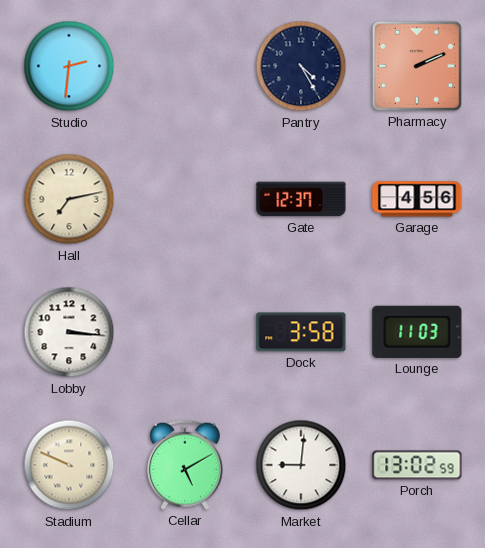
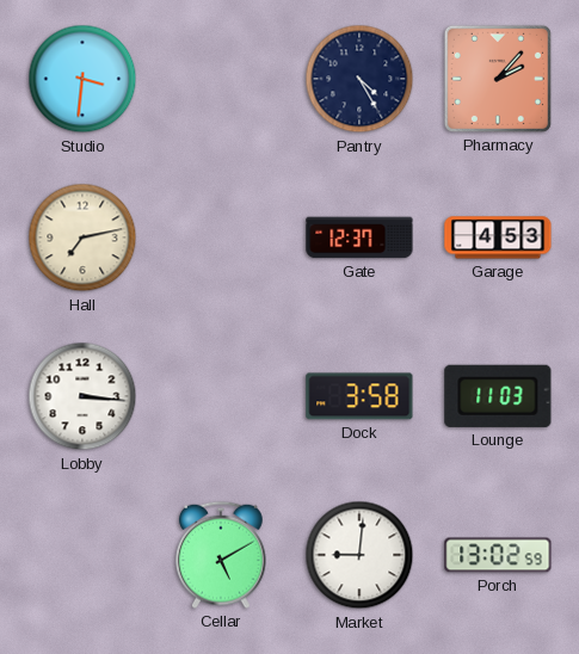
Studio: 2:31 -> 3:31
Pharmacy: 2:11 -> 2:07
Garage: 4:56 -> 4:53
Stadium: 9:49 -> none
